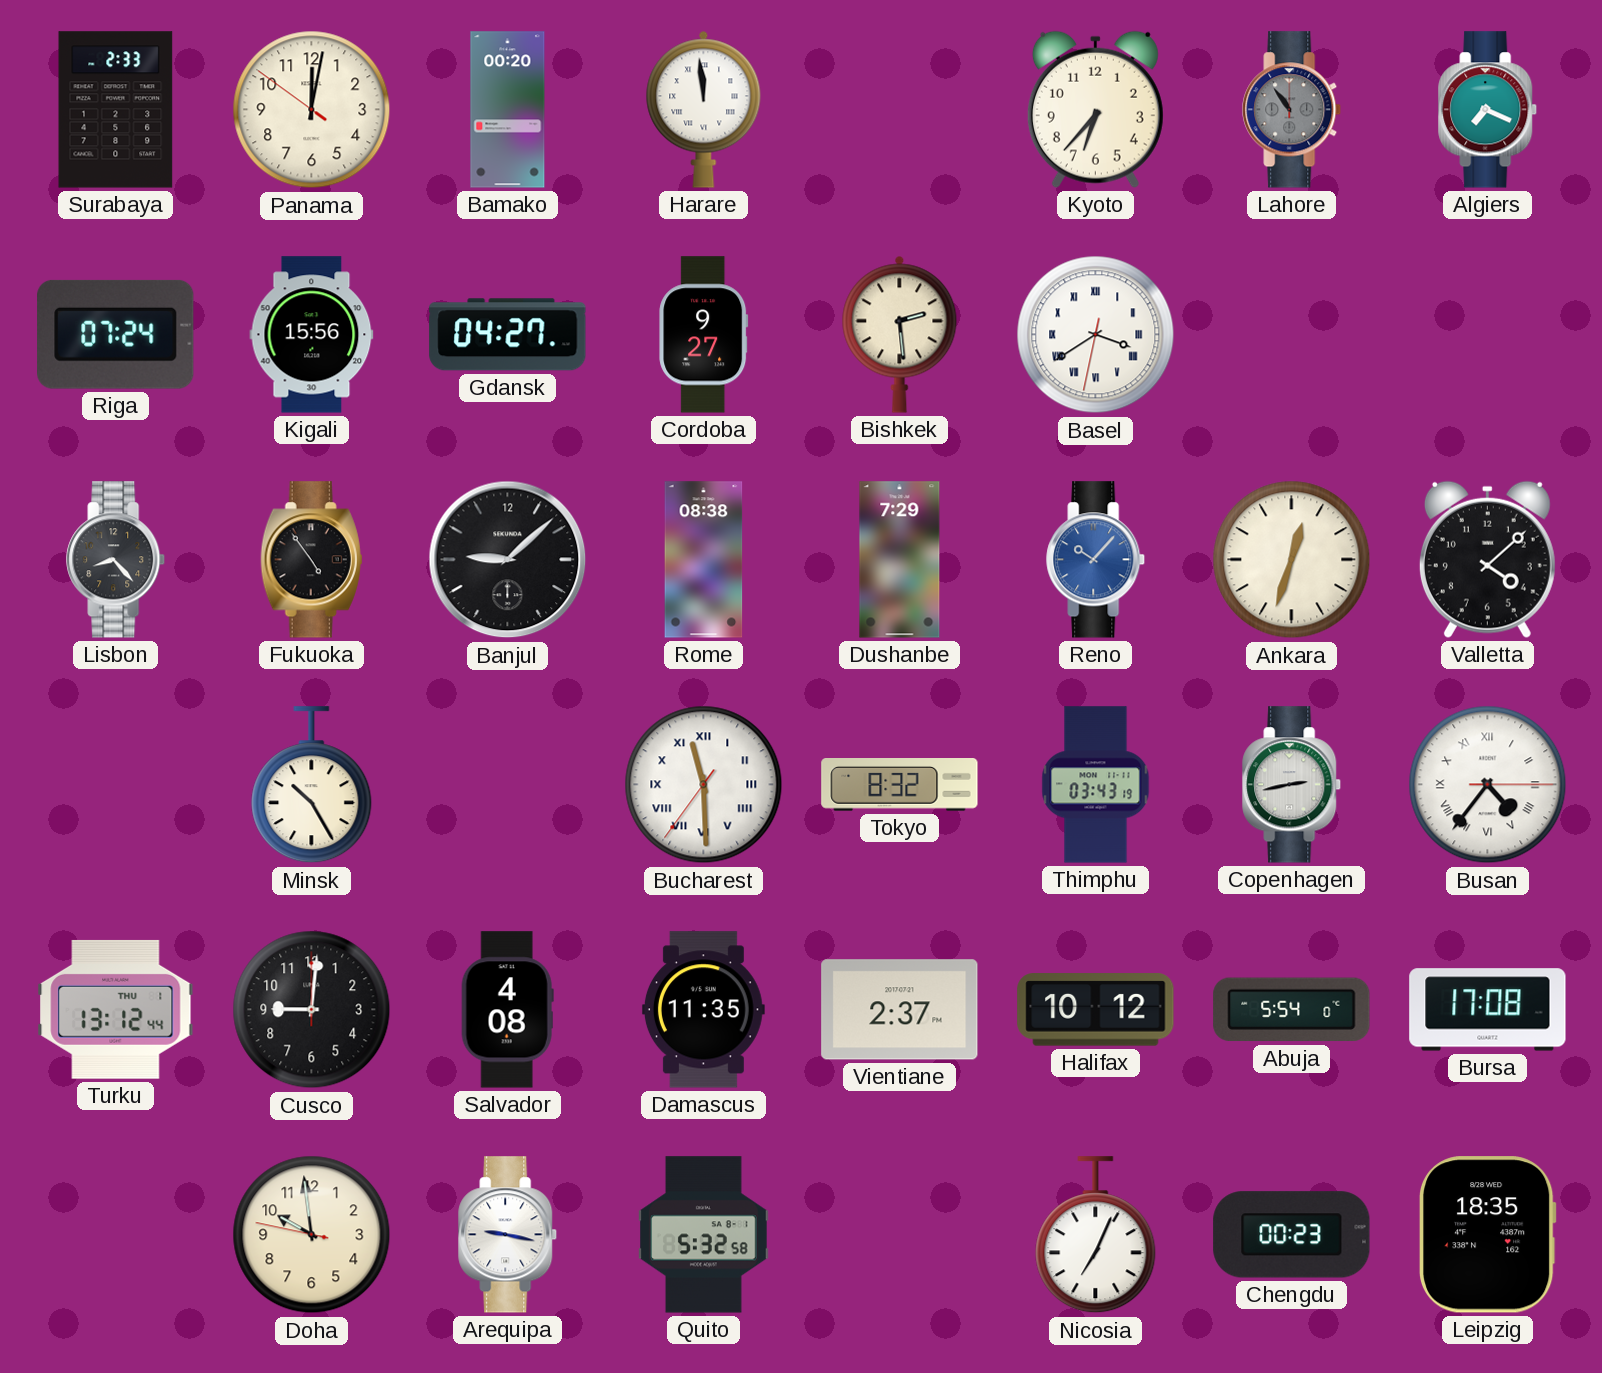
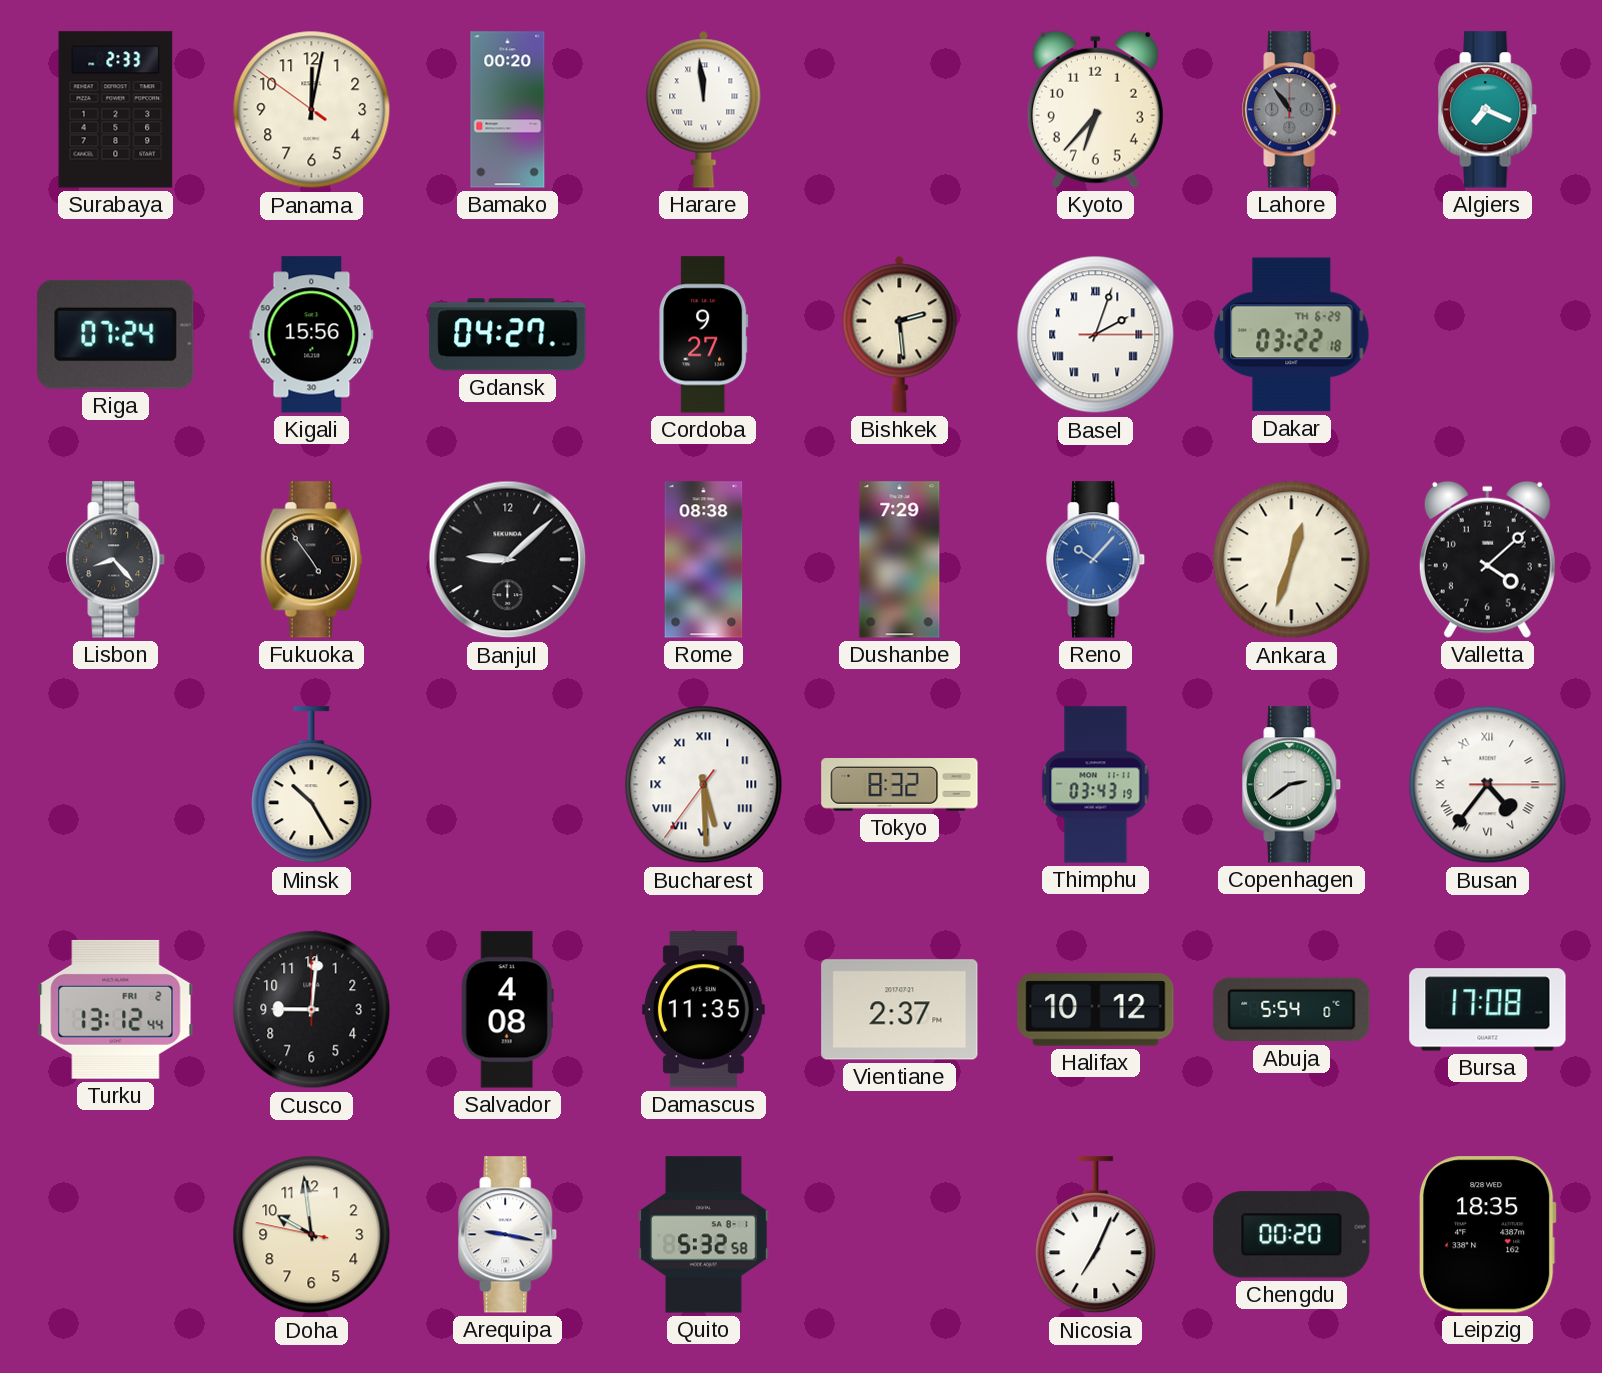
Basel: 3:39 -> 2:03
Dakar: none -> 03:22
Bucharest: 11:29 -> 5:29
Copenhagen: 2:43 -> 2:39
Turku date: THU 1 -> FRI 2
Chengdu: 00:23 -> 00:20
